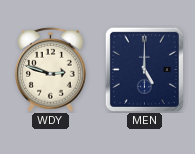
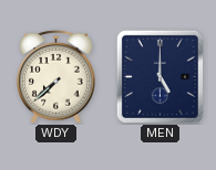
WDY: 2:48 -> 7:38
